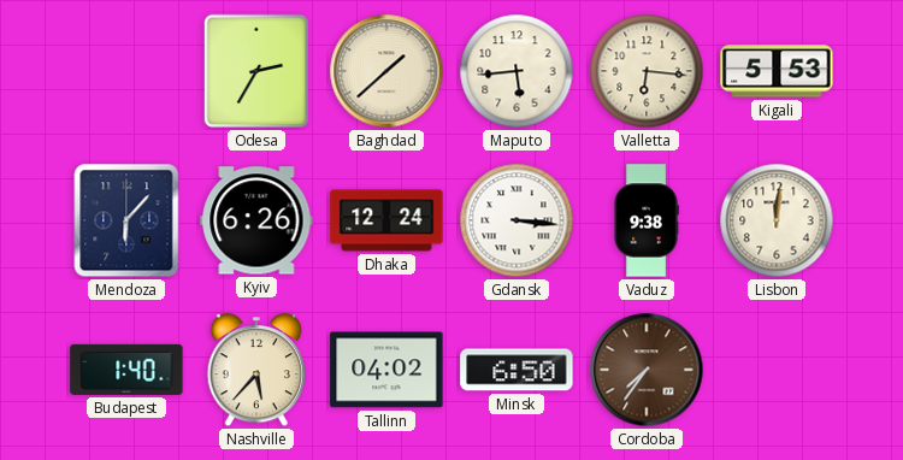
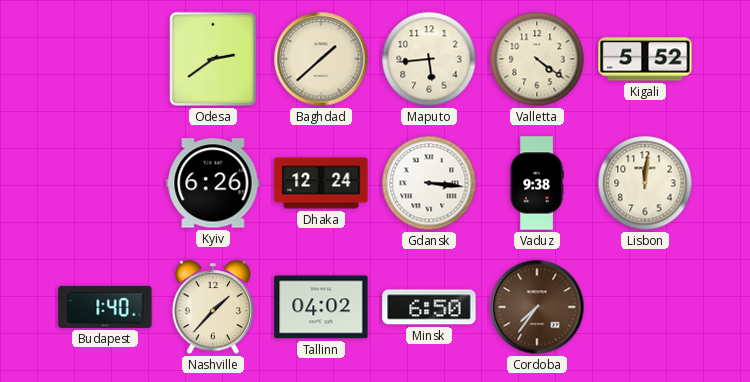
Odesa: 2:35 -> 2:39
Valletta: 6:16 -> 4:21
Kigali: 5:53 -> 5:52
Mendoza: 6:07 -> none
Nashville: 5:37 -> 1:37
